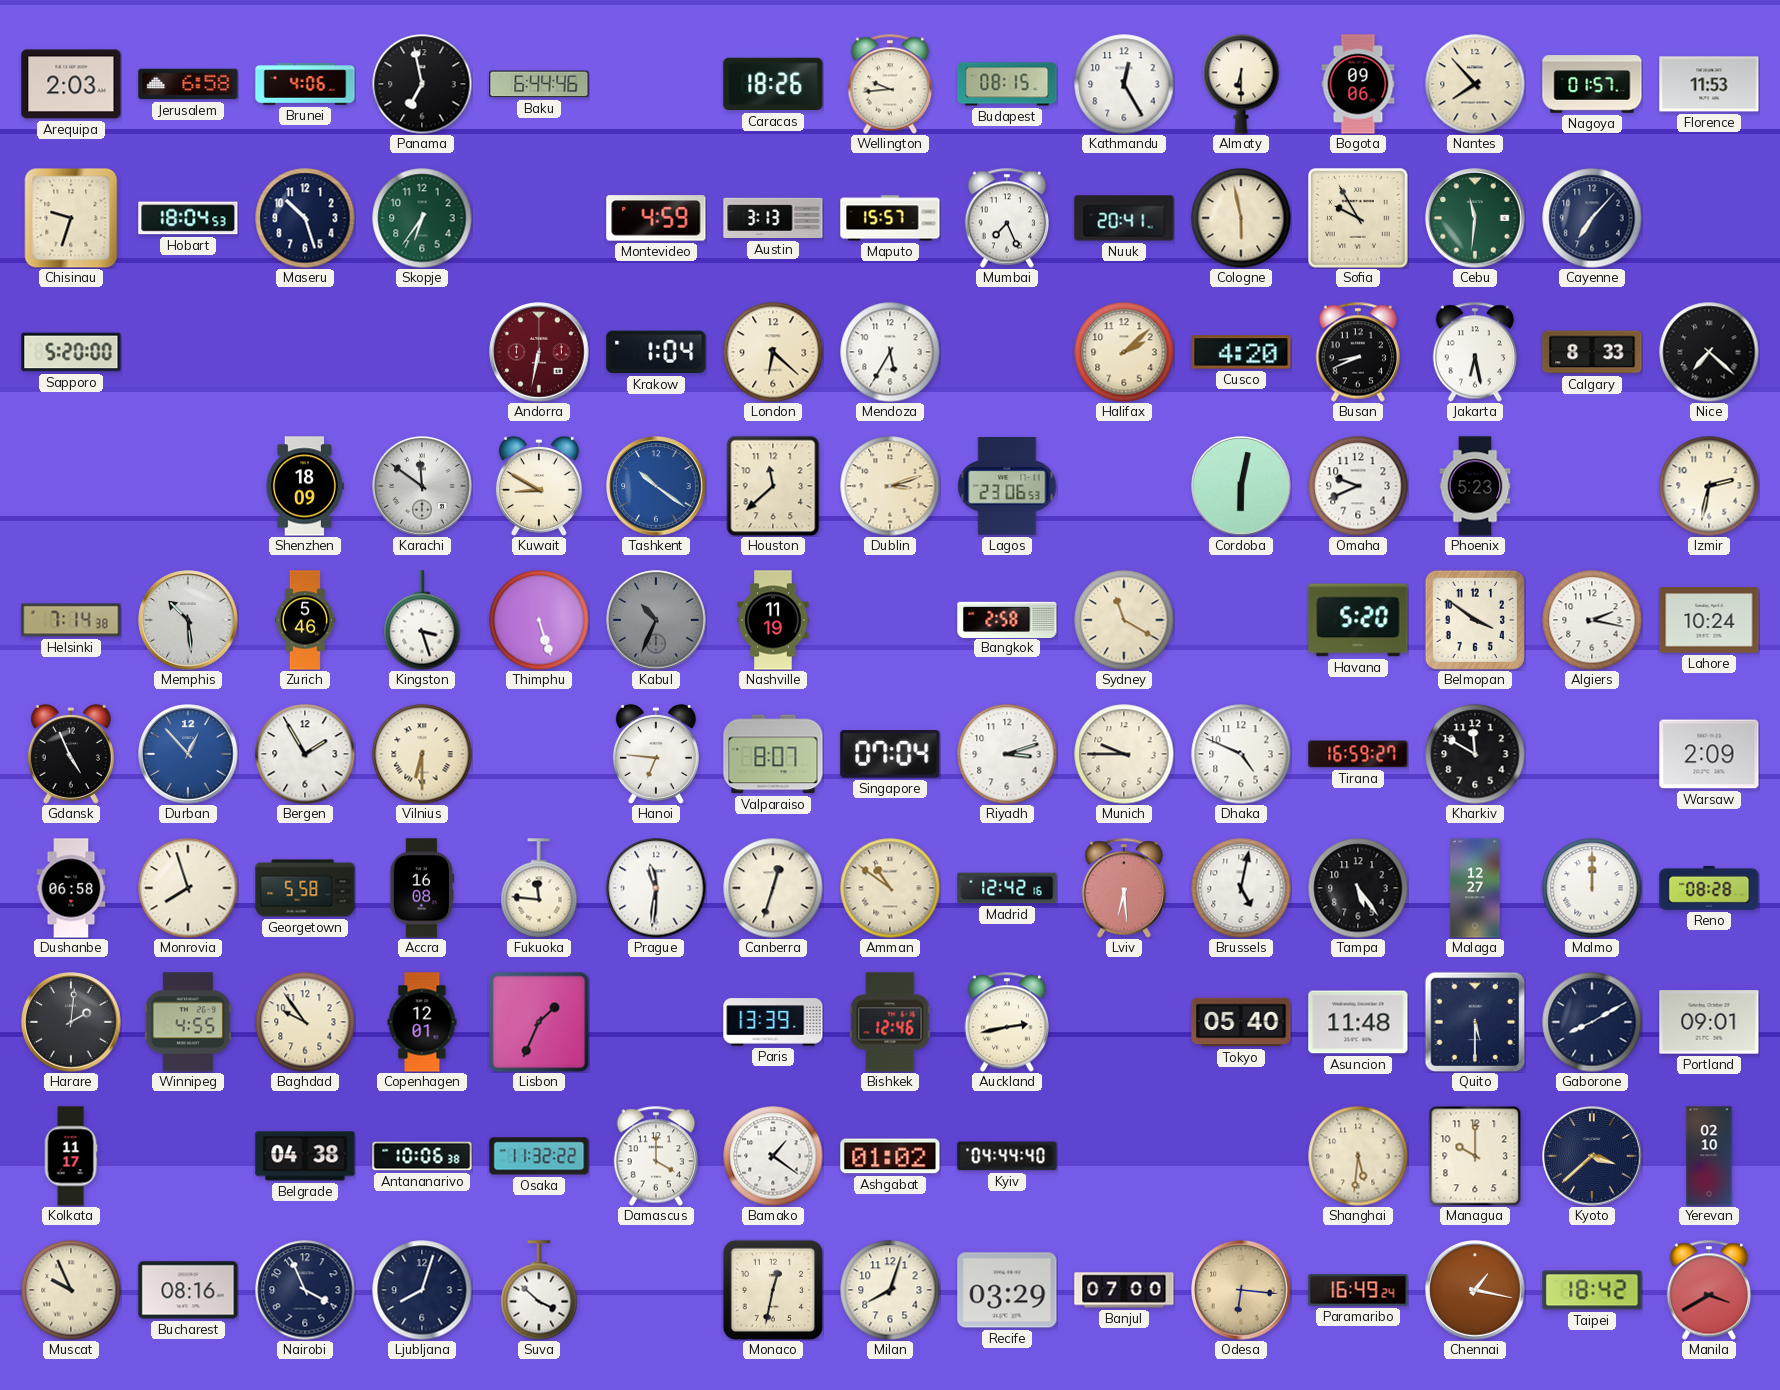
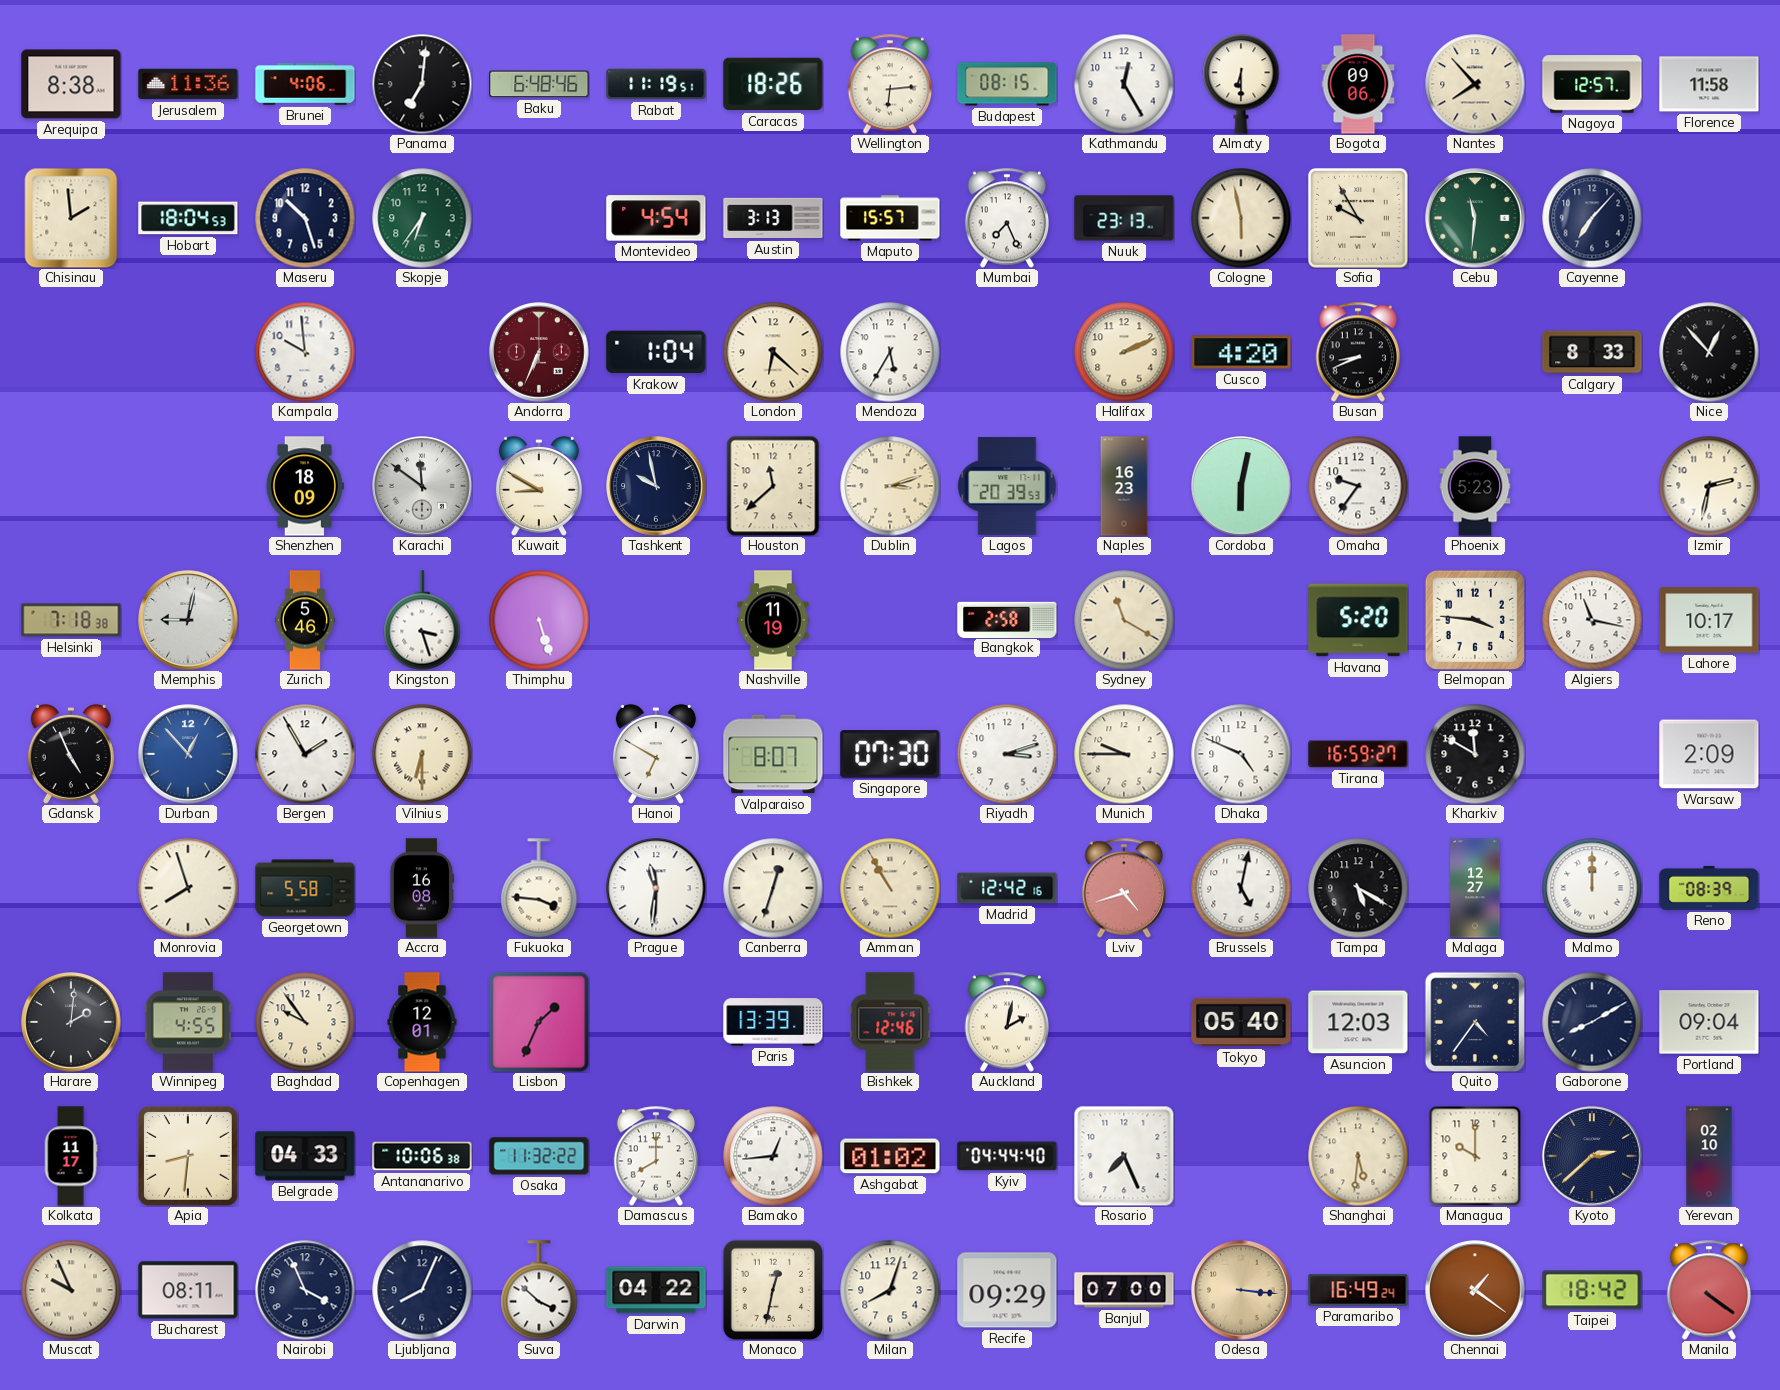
Arequipa: 2:03 -> 8:38
Jerusalem: 6:58 -> 11:36
Panama: 6:58 -> 7:01
Baku: 6:44 -> 6:48
Rabat: none -> 11:19
Wellington: 9:44 -> 6:14
Nagoya: 01:57 -> 12:57
Florence: 11:53 -> 11:58
Chisinau: 9:33 -> 1:59
Montevideo: 4:59 -> 4:54
Nuuk: 20:41 -> 23:13
Sapporo: 5:20 -> none
Kampala: none -> 9:59
Andorra: 6:32 -> 6:34
Halifax: 2:08 -> 2:11
Jakarta: 6:28 -> none
Nice: 7:22 -> 12:53
Tashkent: 10:21 -> 9:58
Tashkent dial: blue -> navy
Lagos: 23:06 -> 20:39
Naples: none -> 16:23
Omaha: 9:41 -> 9:36
Helsinki: 7:14 -> 7:18
Memphis: 10:29 -> 9:02
Kabul: 10:34 -> none
Belmopan: 3:51 -> 3:46
Algiers: 2:17 -> 11:17
Lahore: 10:24 -> 10:17
Hanoi: 6:46 -> 6:50
Singapore: 07:04 -> 07:30
Dushanbe: 06:58 -> none
Fukuoka: 11:46 -> 3:46
Amman: 10:51 -> 10:55
Lviv: 6:29 -> 4:42
Tampa: 5:24 -> 5:20
Reno: 08:28 -> 08:39
Auckland: 2:43 -> 2:02
Asuncion: 11:48 -> 12:03
Quito: 5:30 -> 4:36
Portland: 09:01 -> 09:04
Apia: none -> 8:31
Belgrade: 04:38 -> 04:33
Damascus: 4:00 -> 8:00
Bamako: 1:21 -> 12:44
Rosario: none -> 7:26
Kyoto: 3:38 -> 2:38
Bucharest: 08:16 -> 08:11
Ljubljana: 8:03 -> 8:04
Darwin: none -> 04:22
Recife: 03:29 -> 09:29
Odesa: 6:16 -> 3:16
Chennai: 1:17 -> 1:21
Manila: 3:40 -> 4:21
